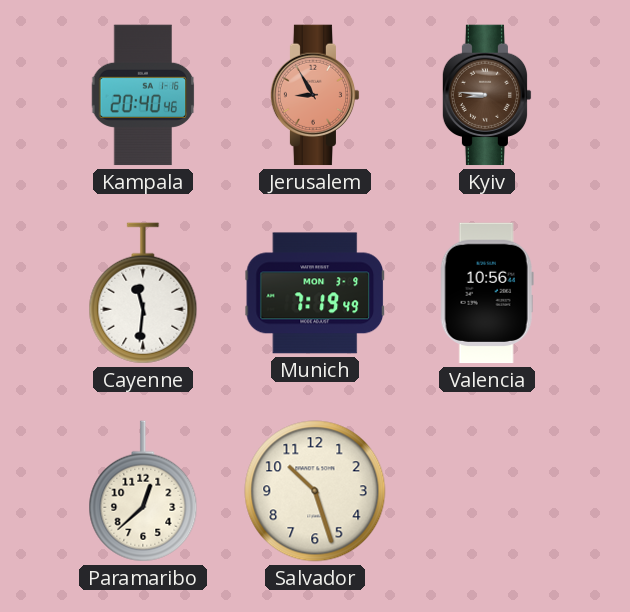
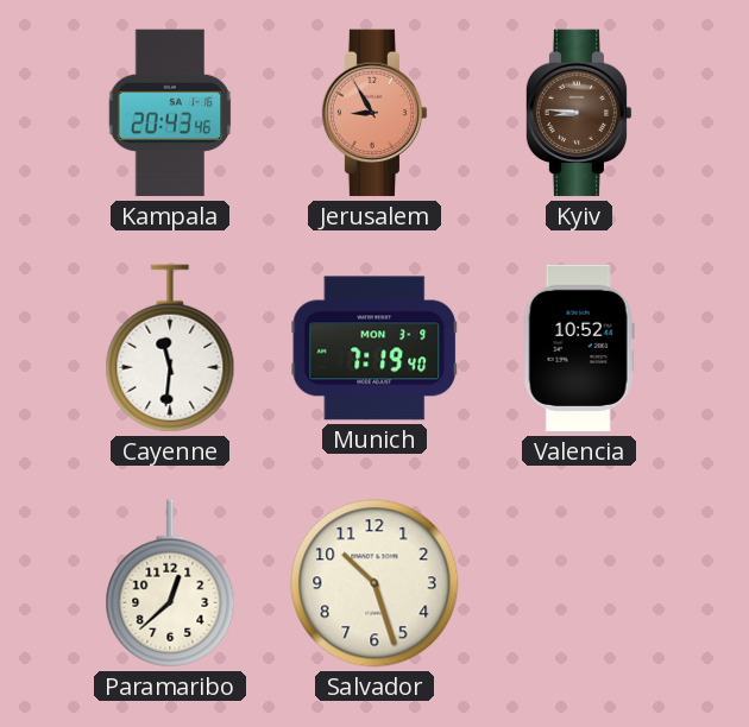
Kampala: 20:40 -> 20:43
Munich: 7:19:49 -> 7:19:40
Valencia: 10:56 -> 10:52
